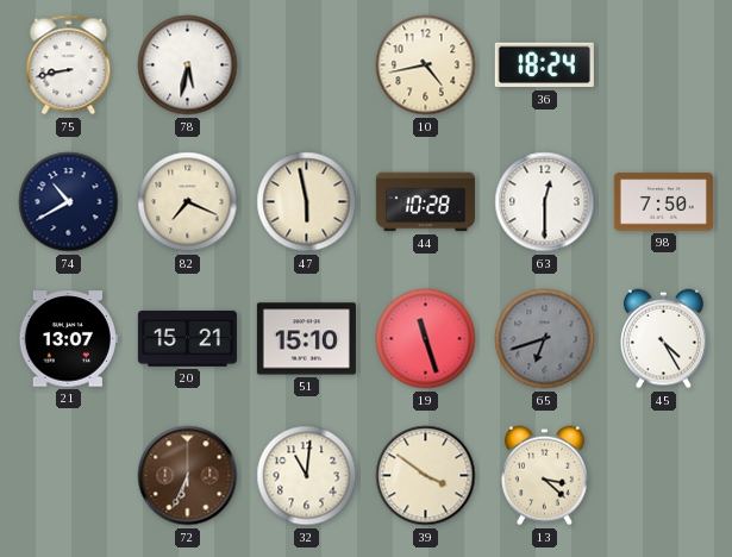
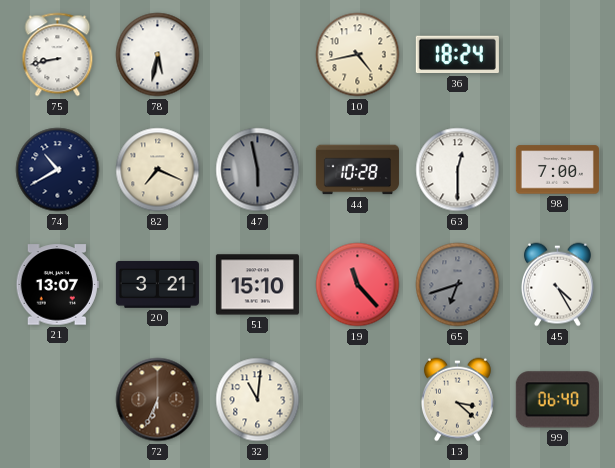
47 dial: cream -> grey
98: 7:50 -> 7:00
20: 15:21 -> 3:21
19: 11:27 -> 11:23
39: 3:51 -> none
99: none -> 06:40
